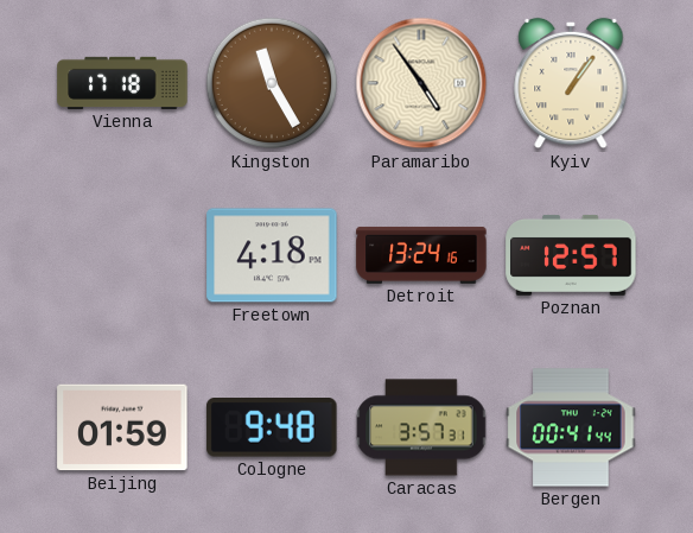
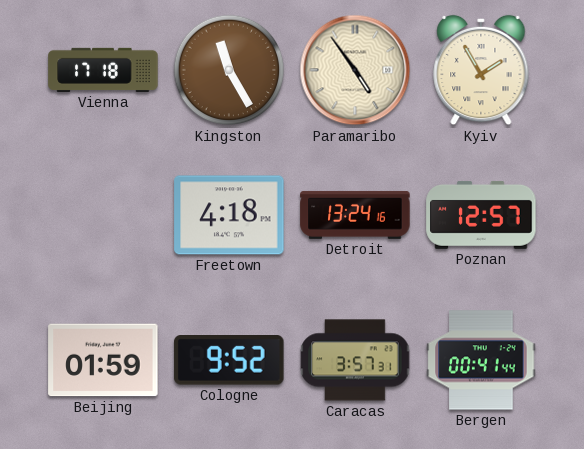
Kyiv: 1:06 -> 1:55
Cologne: 9:48 -> 9:52
